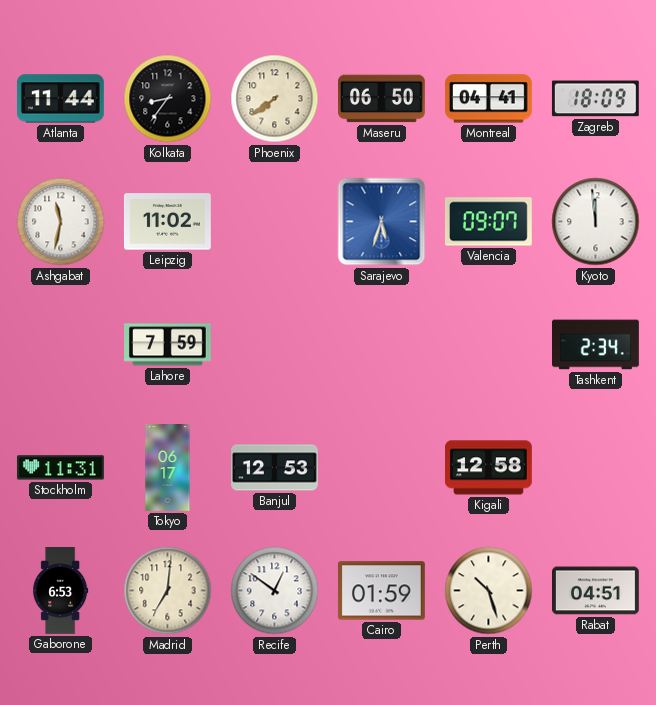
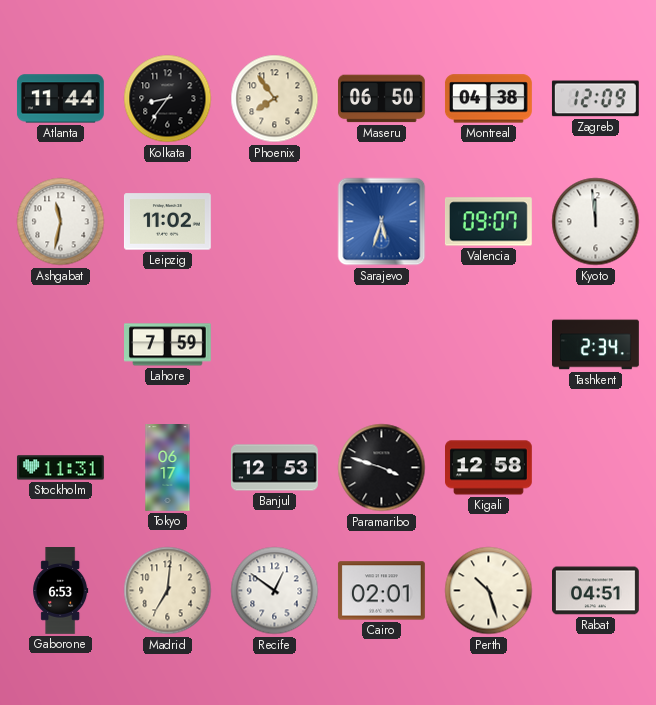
Phoenix: 7:39 -> 7:54
Montreal: 04:41 -> 04:38
Zagreb: 18:09 -> 12:09
Paramaribo: none -> 3:48
Cairo: 01:59 -> 02:01
